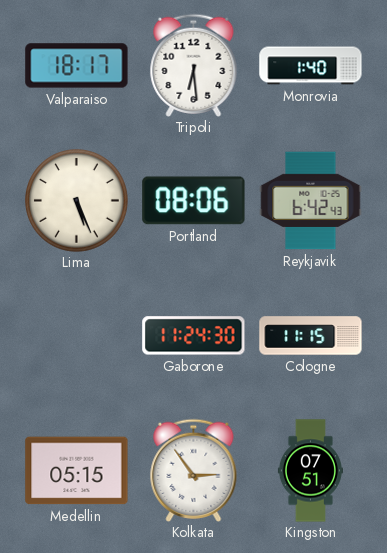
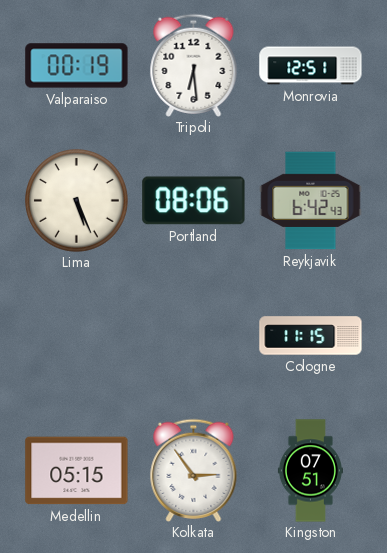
Valparaiso: 18:17 -> 00:19
Monrovia: 1:40 -> 12:51
Gaborone: 11:24 -> none
